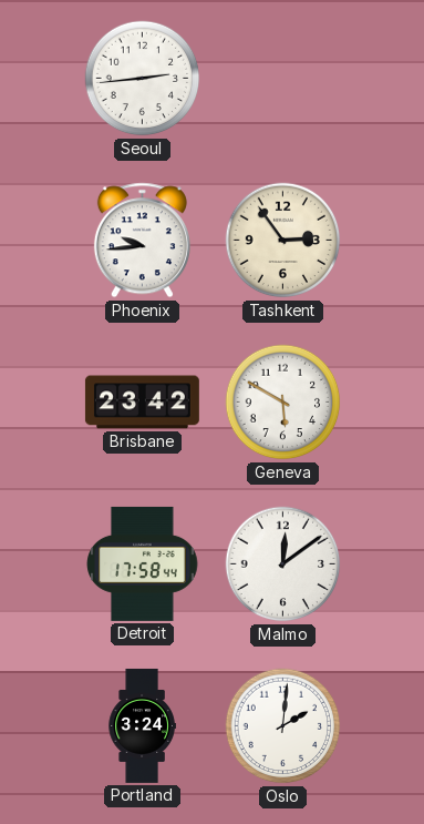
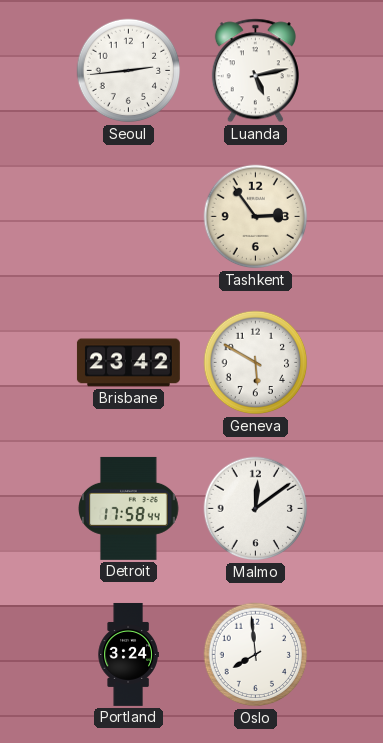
Luanda: none -> 5:13
Phoenix: 9:44 -> none
Oslo: 2:01 -> 7:59
